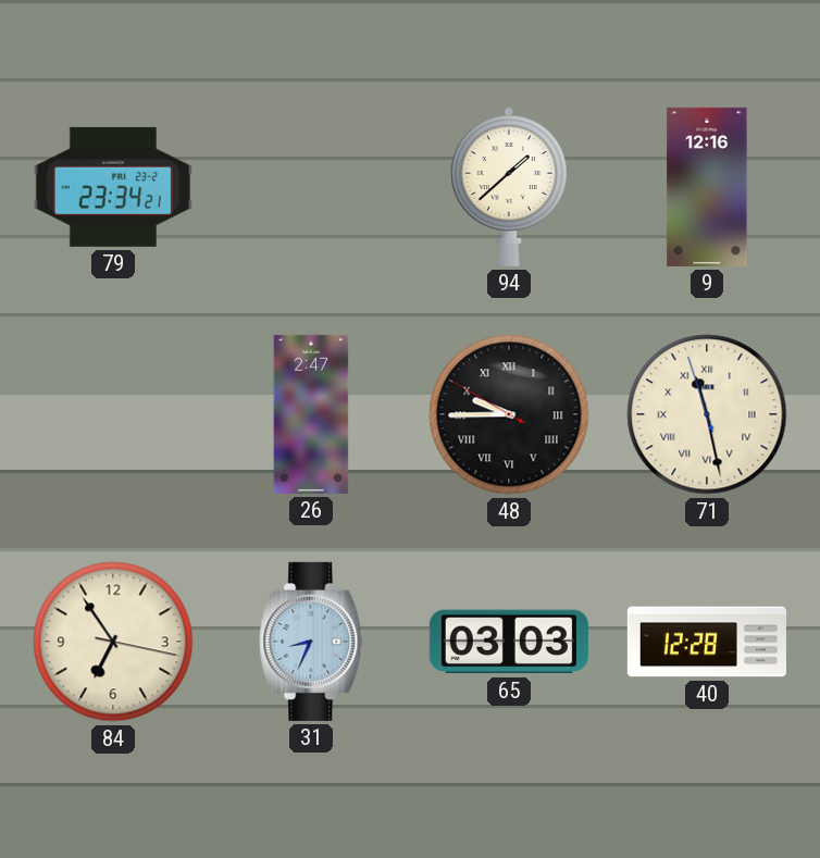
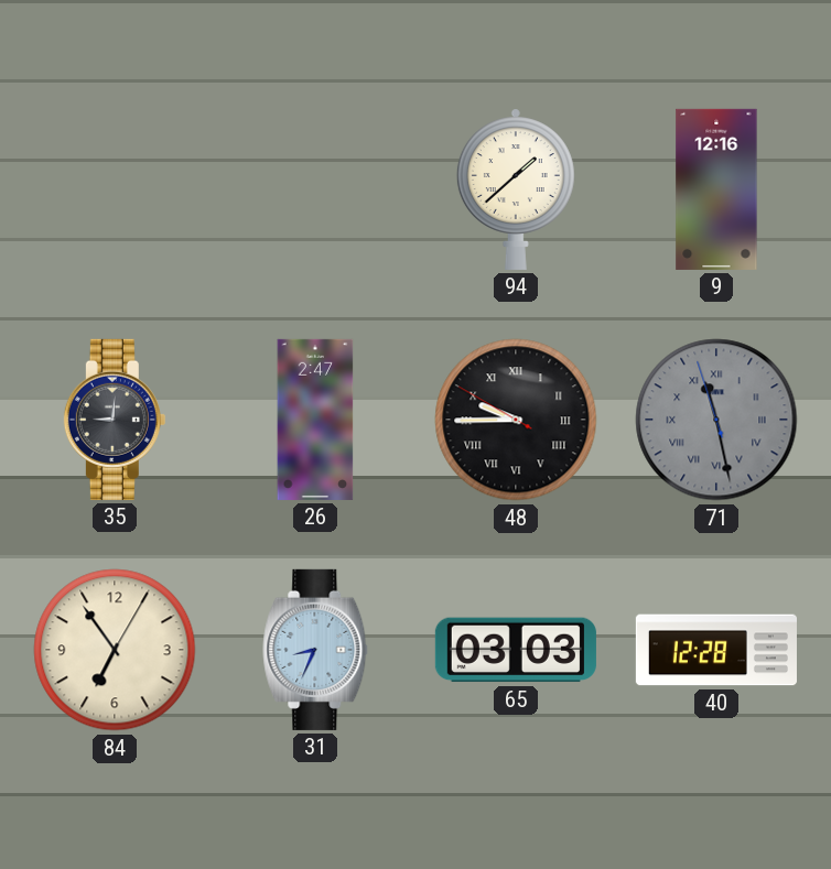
79: 23:34 -> none
35: none -> 9:01
71 dial: cream -> grey
84: 6:54:17 -> 6:54:05
